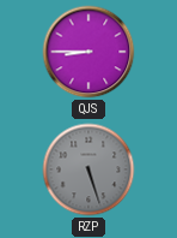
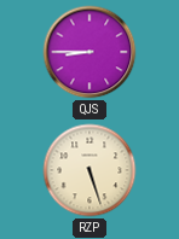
RZP dial: grey -> cream
